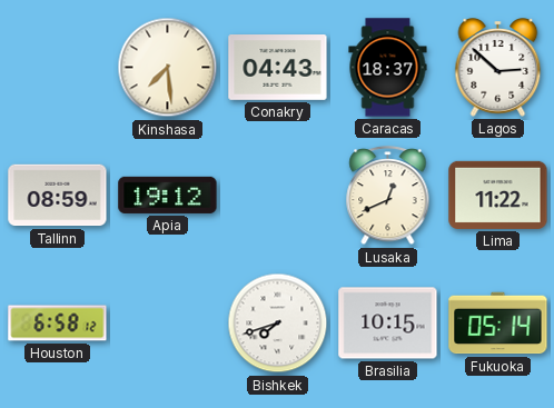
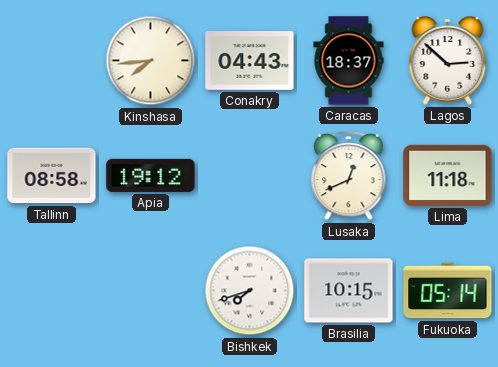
Kinshasa: 7:29 -> 7:44
Tallinn: 08:59 -> 08:58
Lima: 11:22 -> 11:18
Houston: 6:58 -> none
